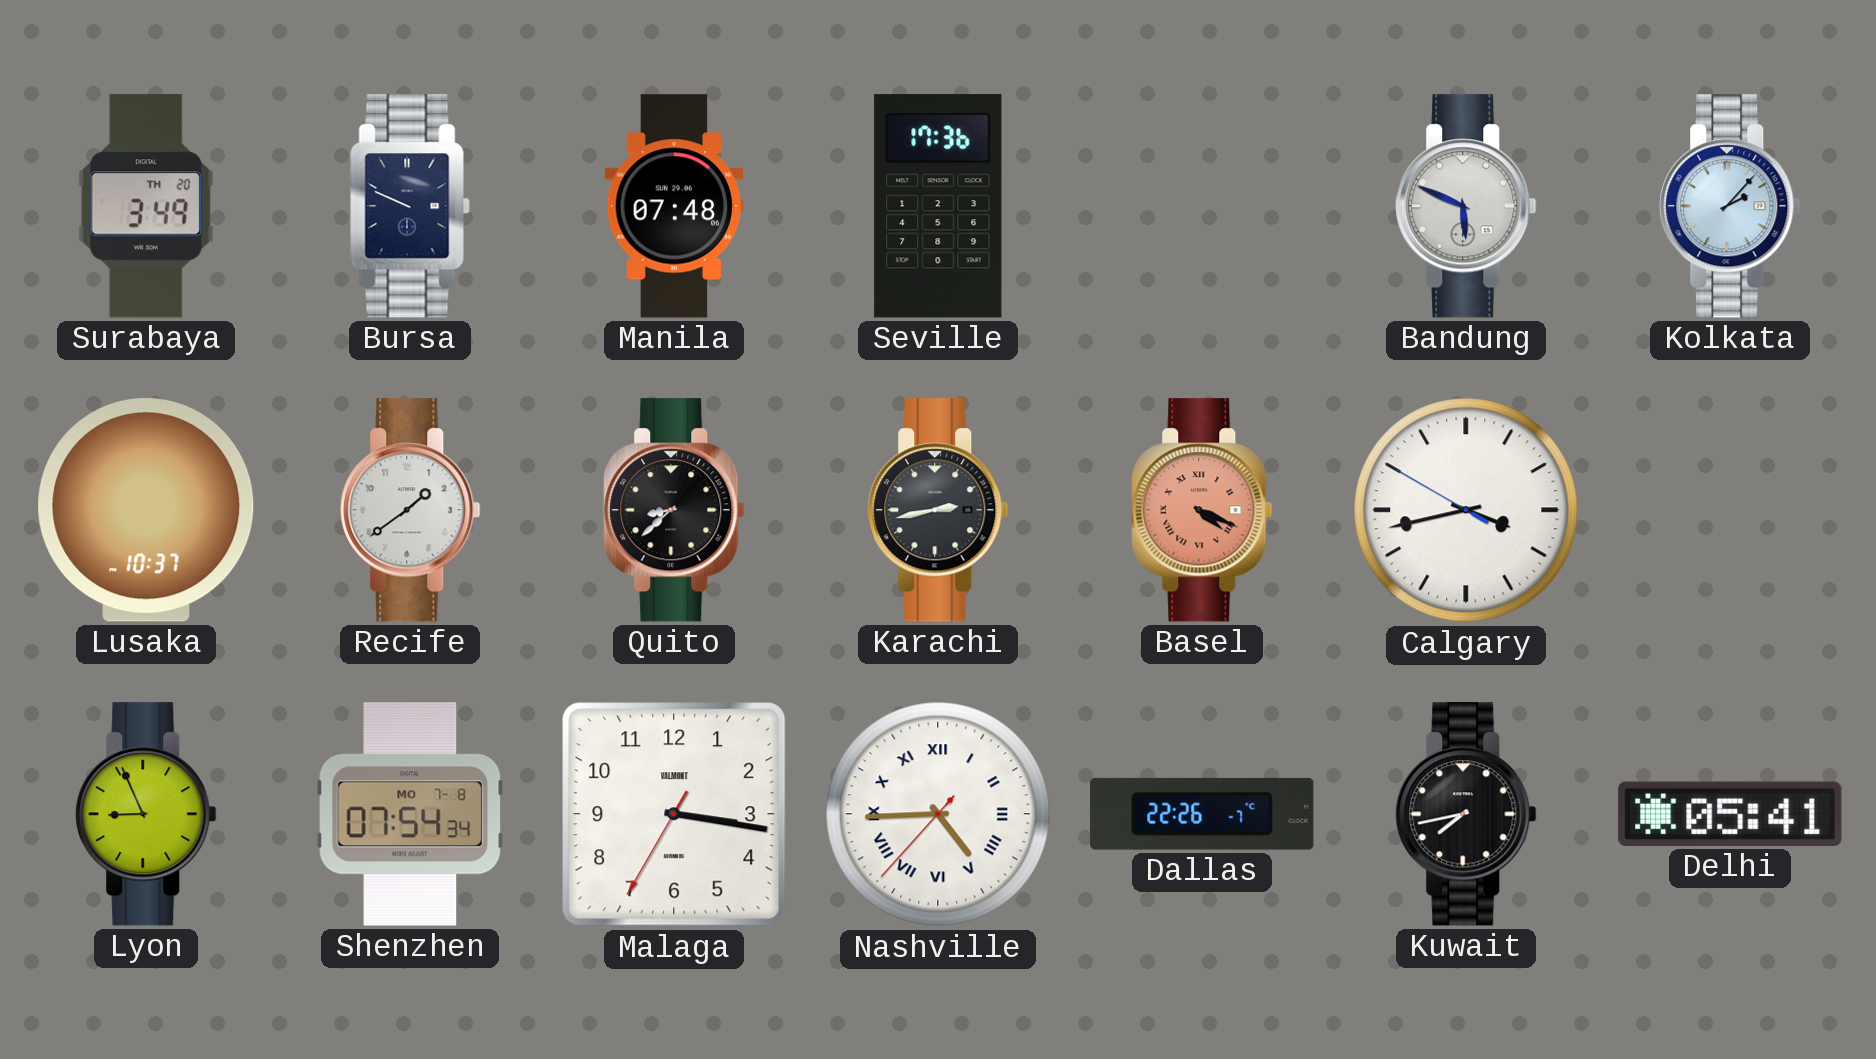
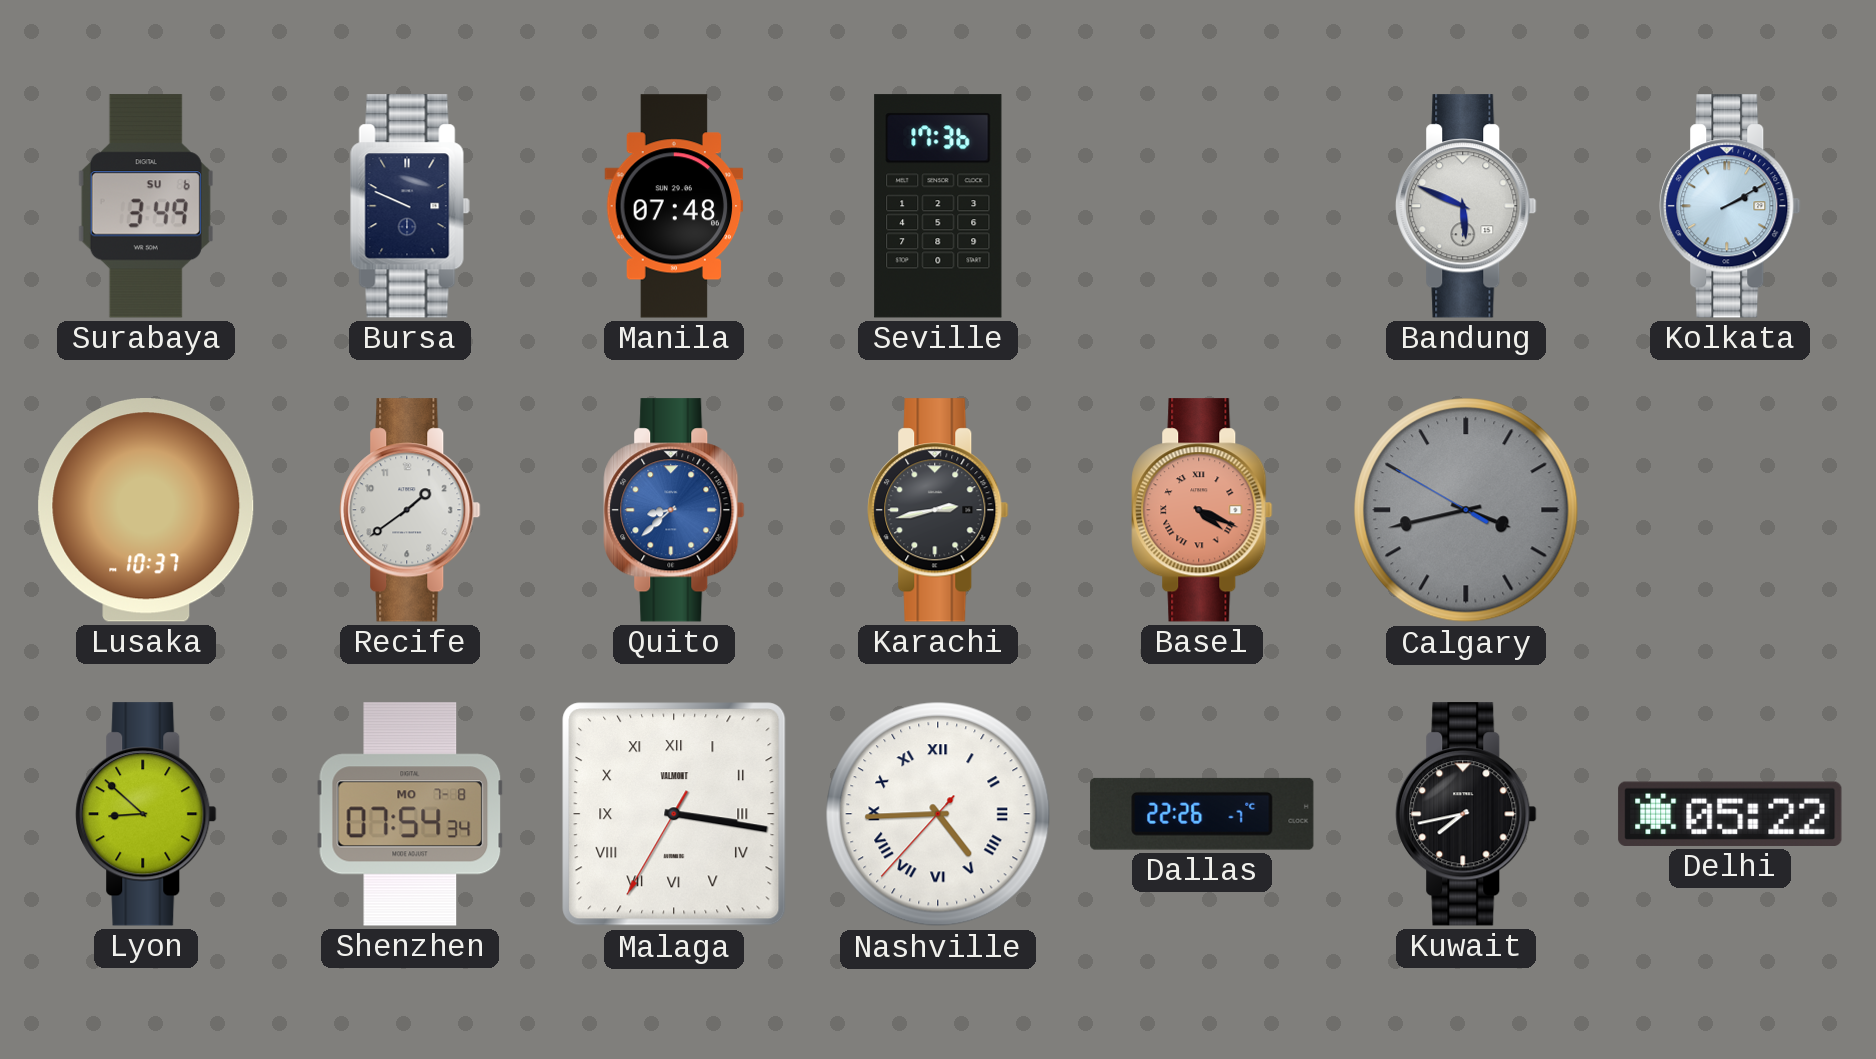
Surabaya date: TH 20 -> SU 6
Kolkata: 2:07 -> 2:10
Quito dial: black -> blue
Calgary dial: white -> grey
Lyon: 8:56 -> 8:52
Malaga numerals: Arabic -> Roman
Delhi: 05:41 -> 05:22
